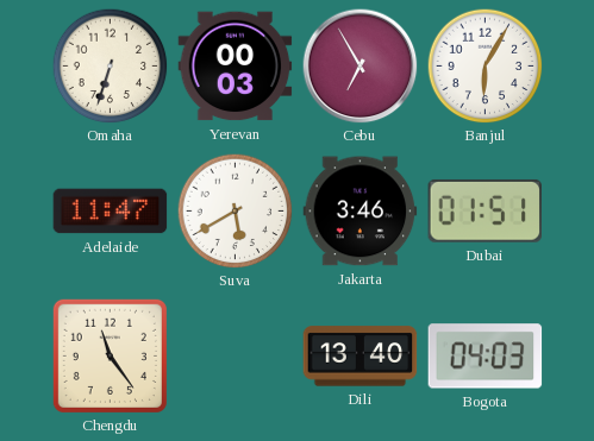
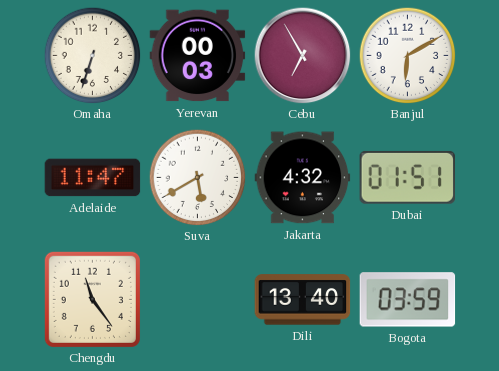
Banjul: 6:05 -> 6:10
Jakarta: 3:46 -> 4:32
Bogota: 04:03 -> 03:59
